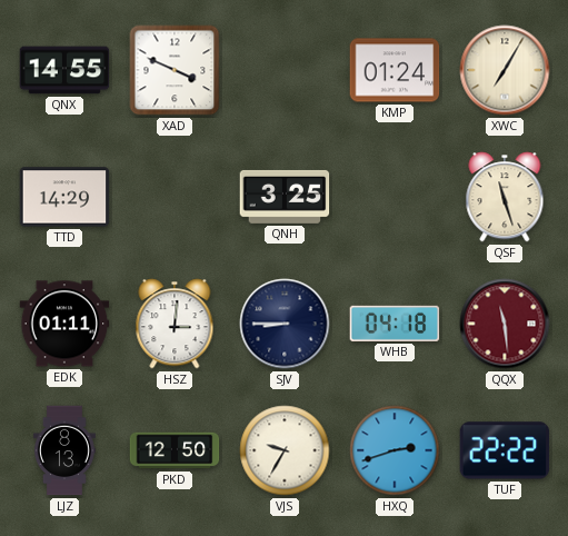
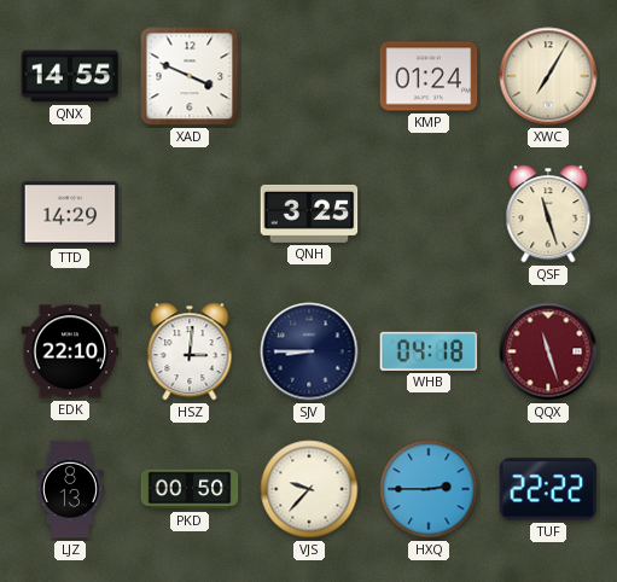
EDK: 01:11 -> 22:10
QQX: 11:29 -> 11:27
PKD: 12:50 -> 00:50
VJS: 9:35 -> 9:37
HXQ: 2:42 -> 2:45
